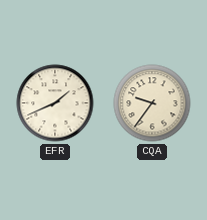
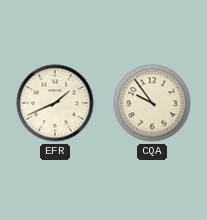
CQA: 9:36 -> 9:54
